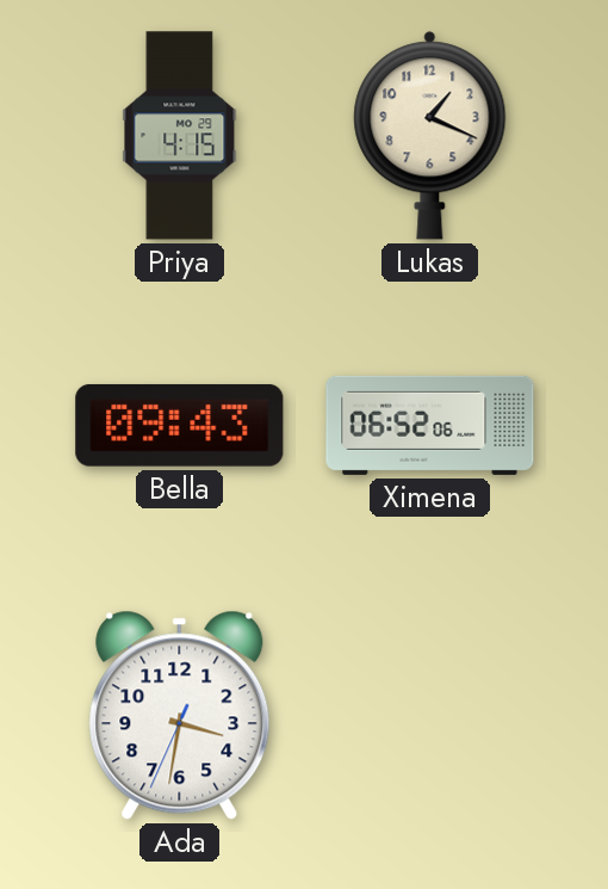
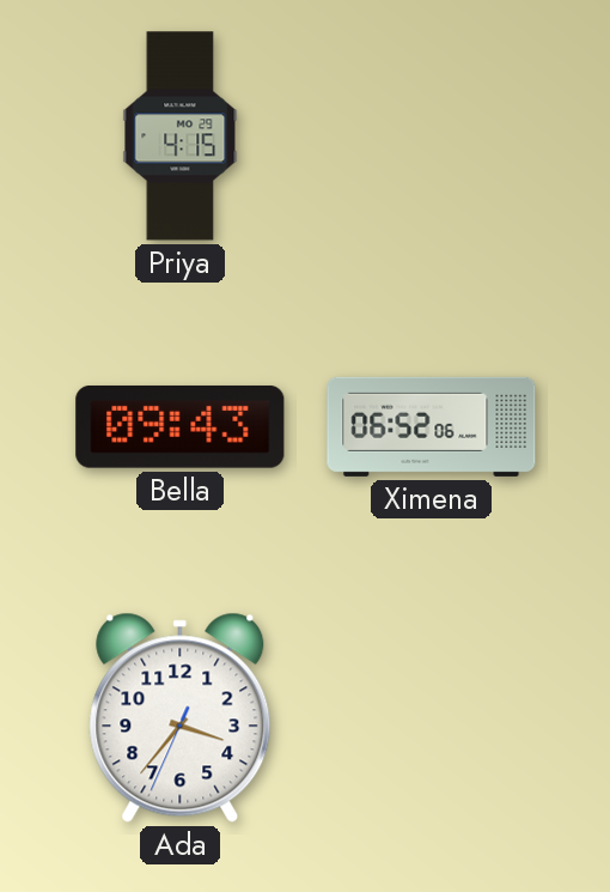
Lukas: 1:19 -> none
Ada: 3:31 -> 3:36
